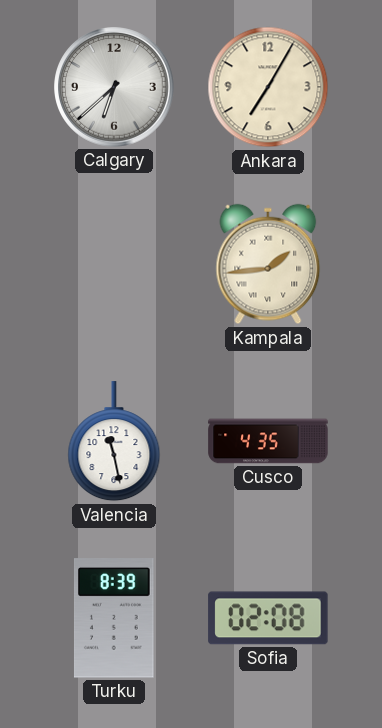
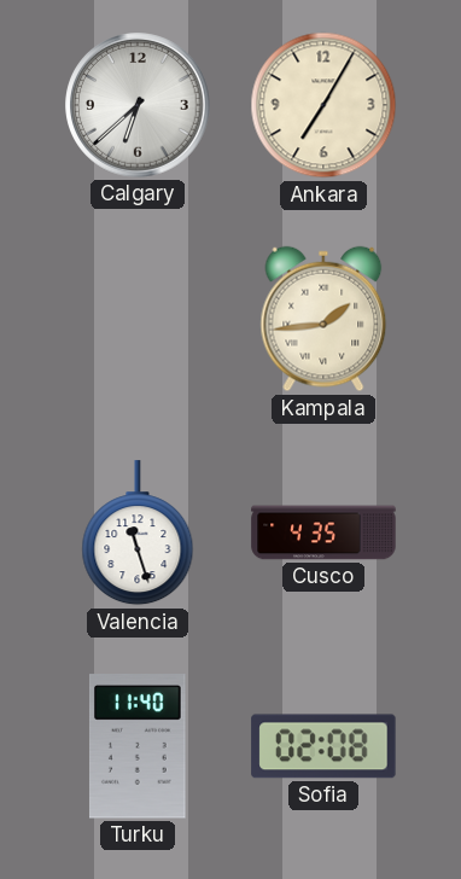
Valencia: 11:28 -> 11:27
Turku: 8:39 -> 11:40
